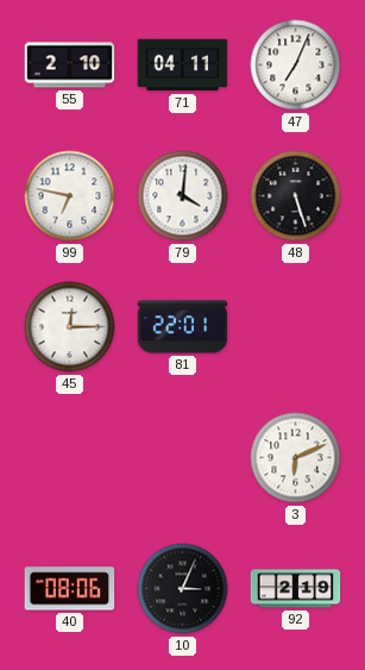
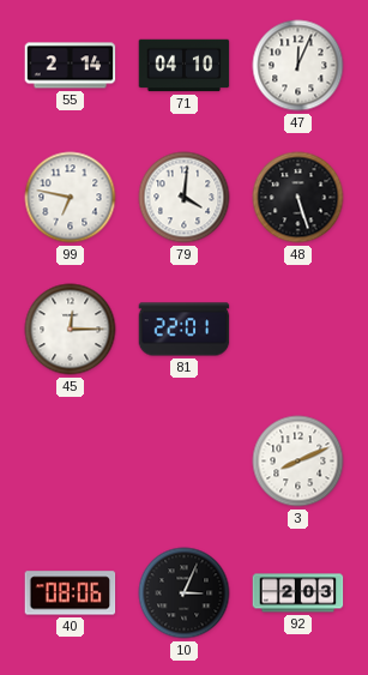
55: 2:10 -> 2:14
71: 04:11 -> 04:10
47: 7:04 -> 12:04
3: 6:11 -> 8:11
92: 2:19 -> 2:03
